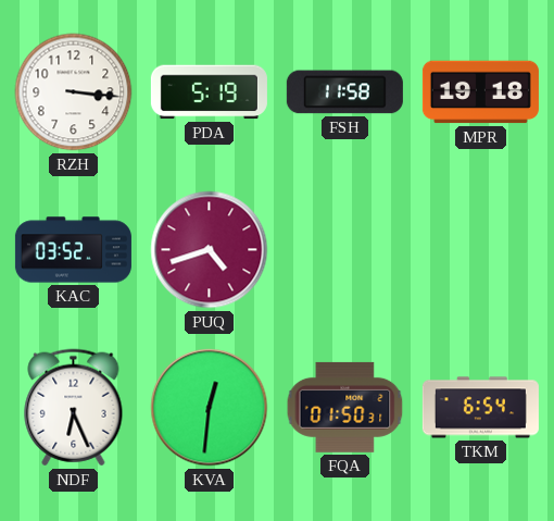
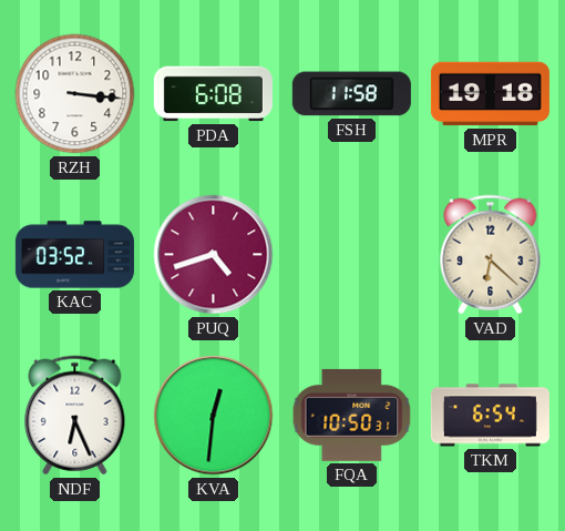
PDA: 5:19 -> 6:08
VAD: none -> 6:22
FQA: 01:50 -> 10:50
